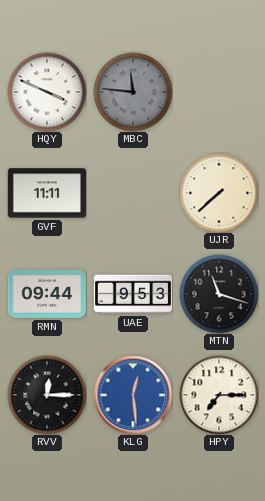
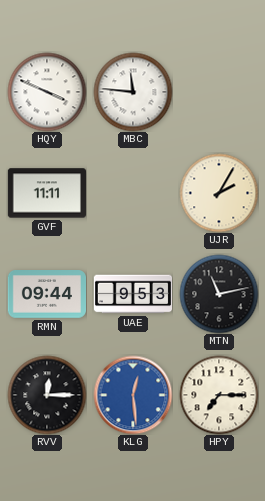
MBC dial: grey -> white
UJR: 7:38 -> 2:05
MTN: 11:18 -> 11:13
